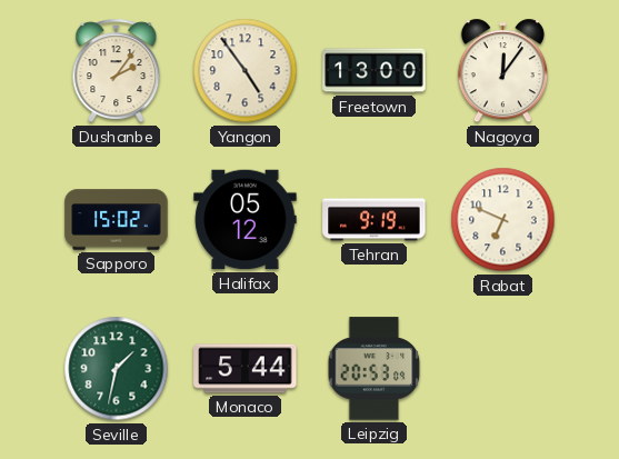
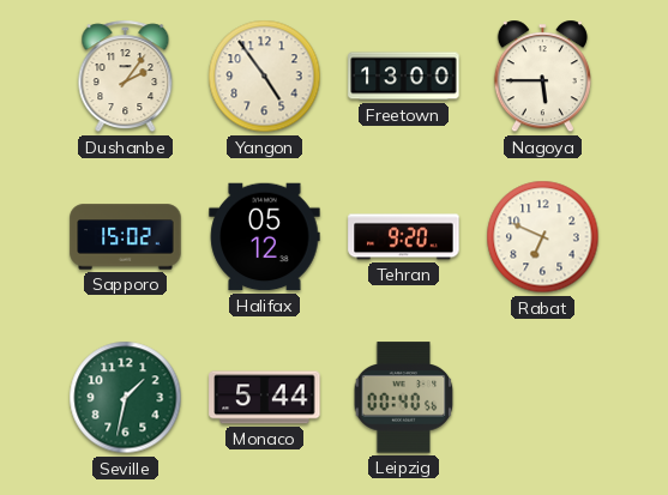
Nagoya: 12:06 -> 5:45
Tehran: 9:19 -> 9:20
Leipzig: 20:53 -> 00:40
